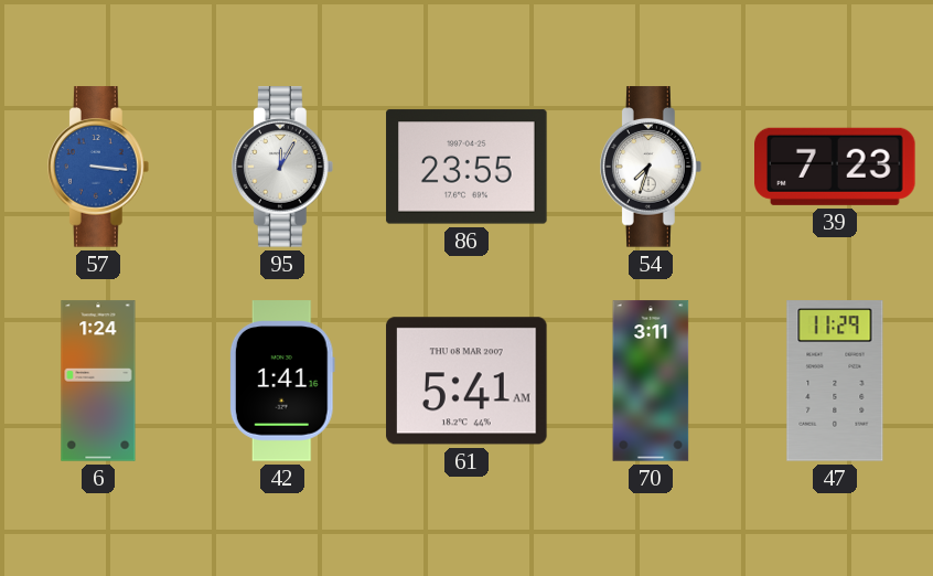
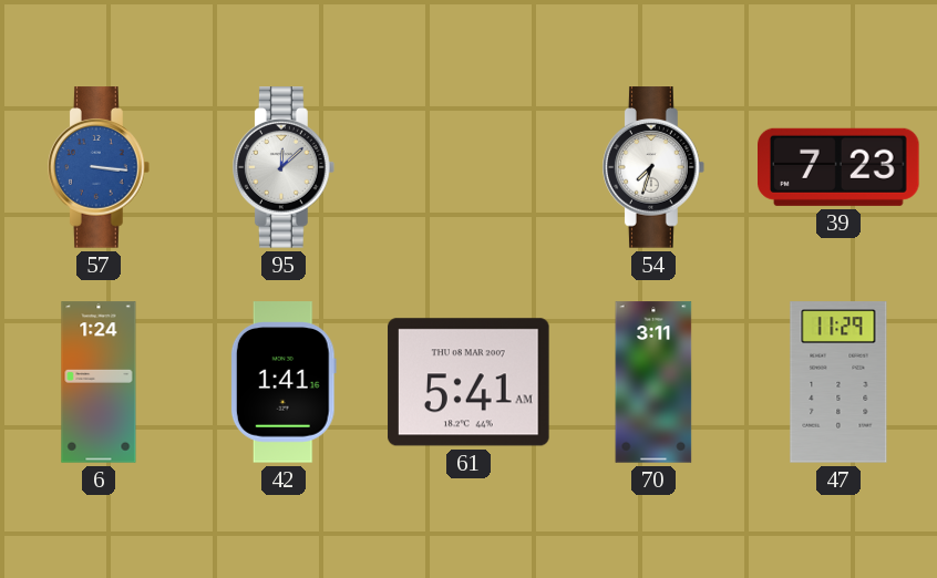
95: 12:05 -> 12:08
86: 23:55 -> none
